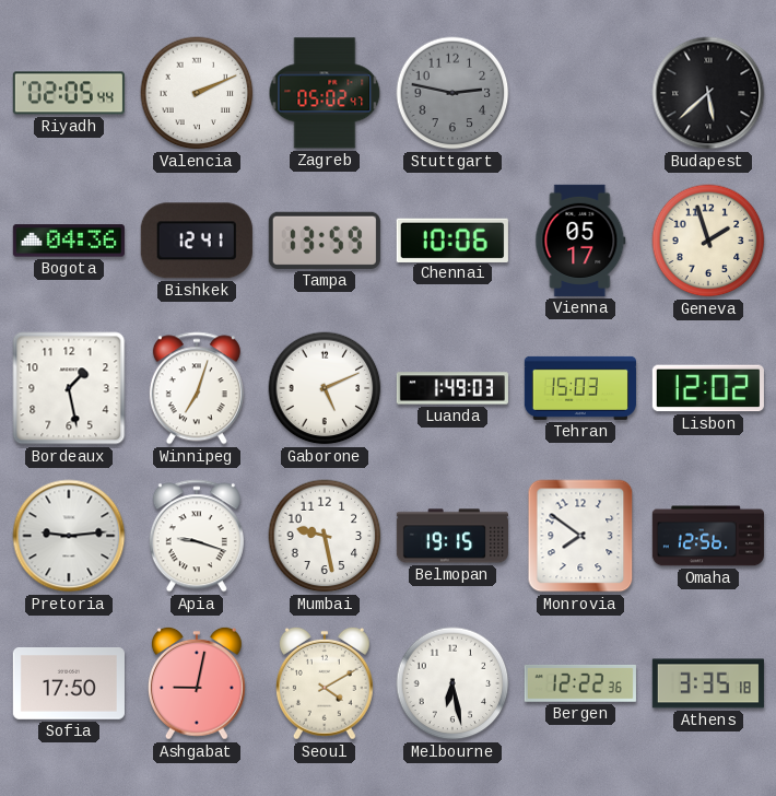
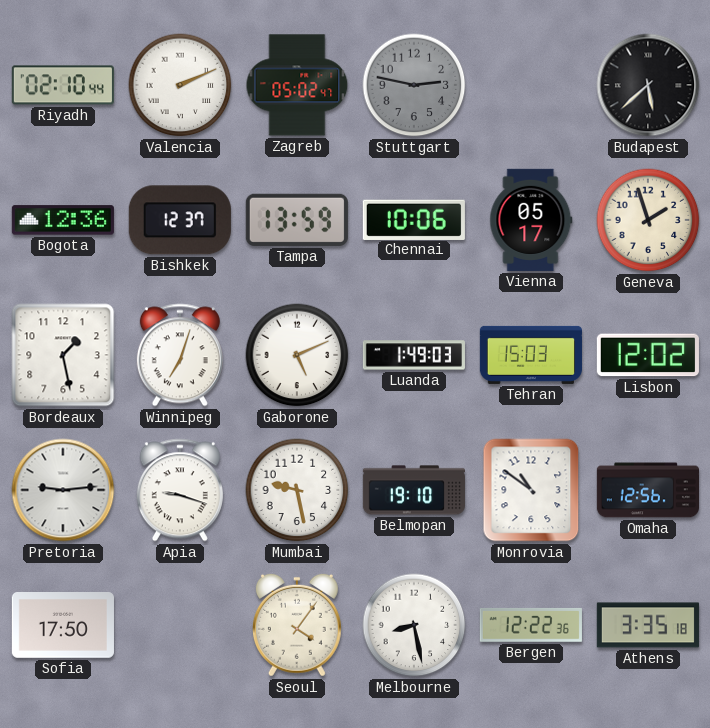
Riyadh: 02:05 -> 02:10
Bogota: 04:36 -> 12:36
Bishkek: 12:41 -> 12:37
Belmopan: 19:15 -> 19:10
Monrovia: 7:51 -> 10:51
Ashgabat: 9:02 -> none
Seoul: 4:10 -> 4:06
Melbourne: 6:28 -> 8:28
